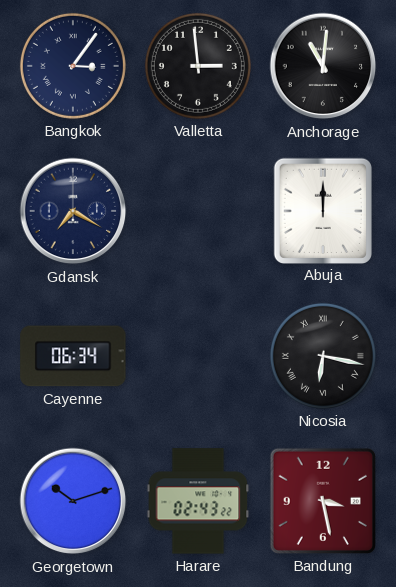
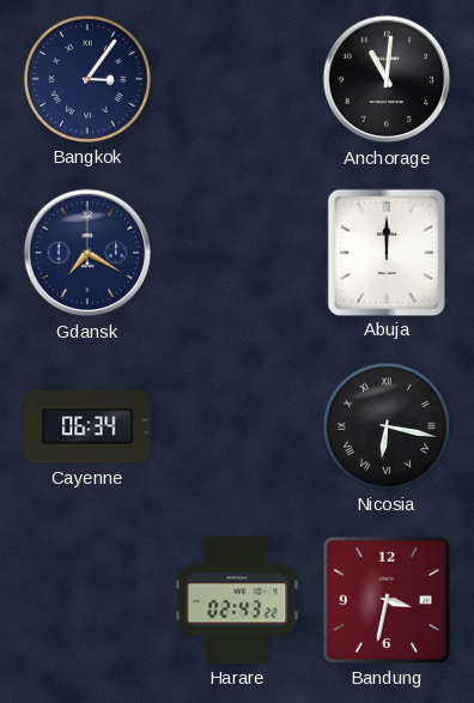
Valletta: 2:59 -> none
Georgetown: 10:12 -> none
Bandung: 3:28 -> 3:32
